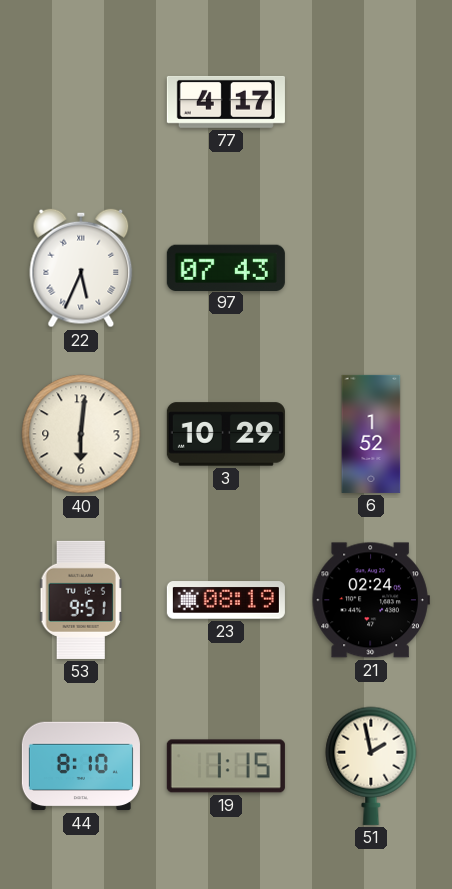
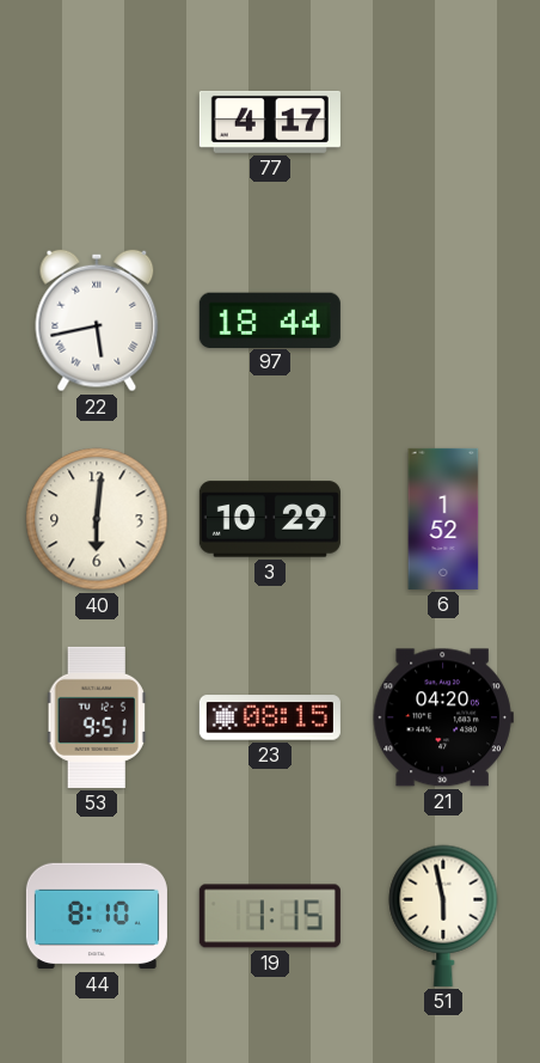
22: 5:34 -> 5:43
97: 07:43 -> 18:44
23: 08:19 -> 08:15
21: 02:24 -> 04:20
51: 1:58 -> 5:58
